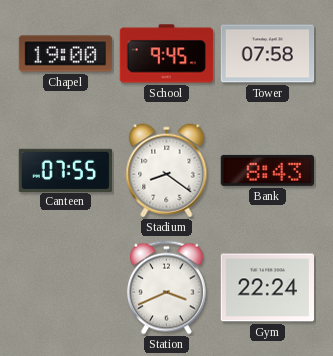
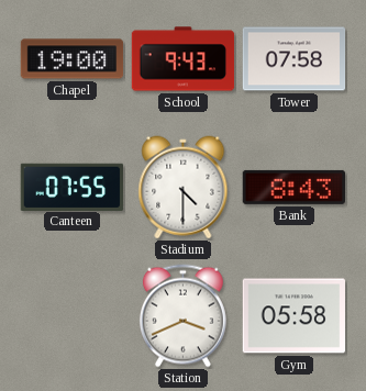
School: 9:45 -> 9:43
Stadium: 8:21 -> 4:30
Gym: 22:24 -> 05:58
